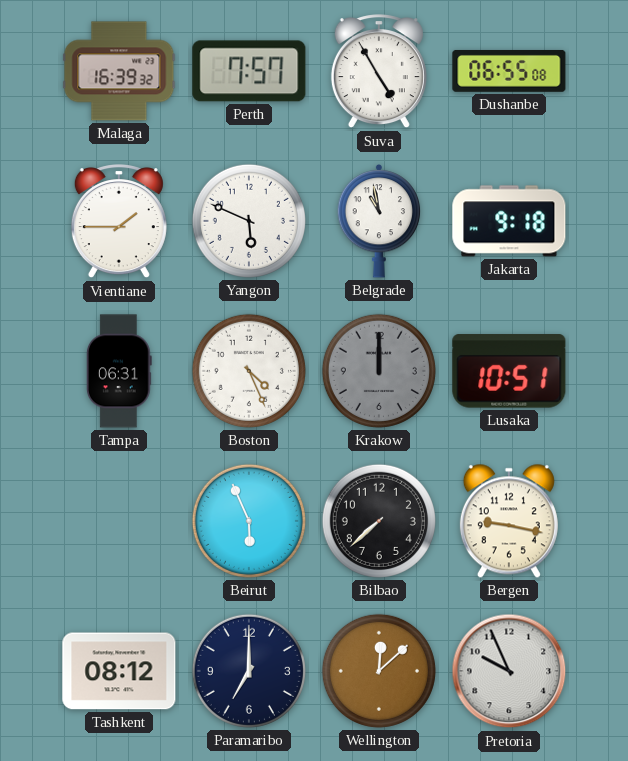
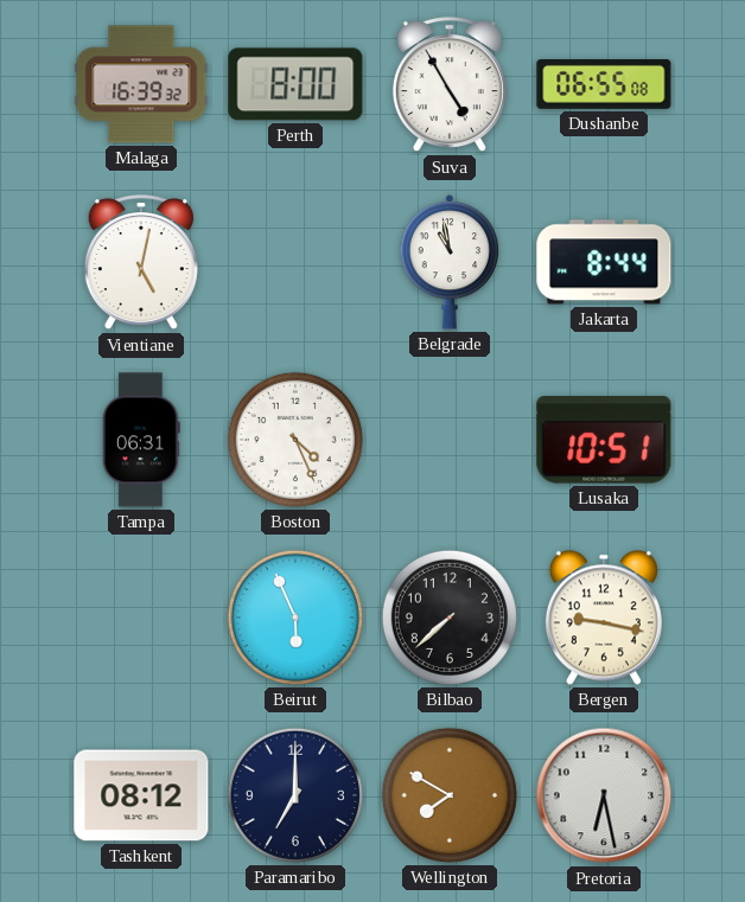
Perth: 7:57 -> 8:00
Vientiane: 1:45 -> 5:02
Yangon: 5:49 -> none
Jakarta: 9:18 -> 8:44
Krakow: 12:00 -> none
Wellington: 12:08 -> 7:50
Pretoria: 9:56 -> 6:28
